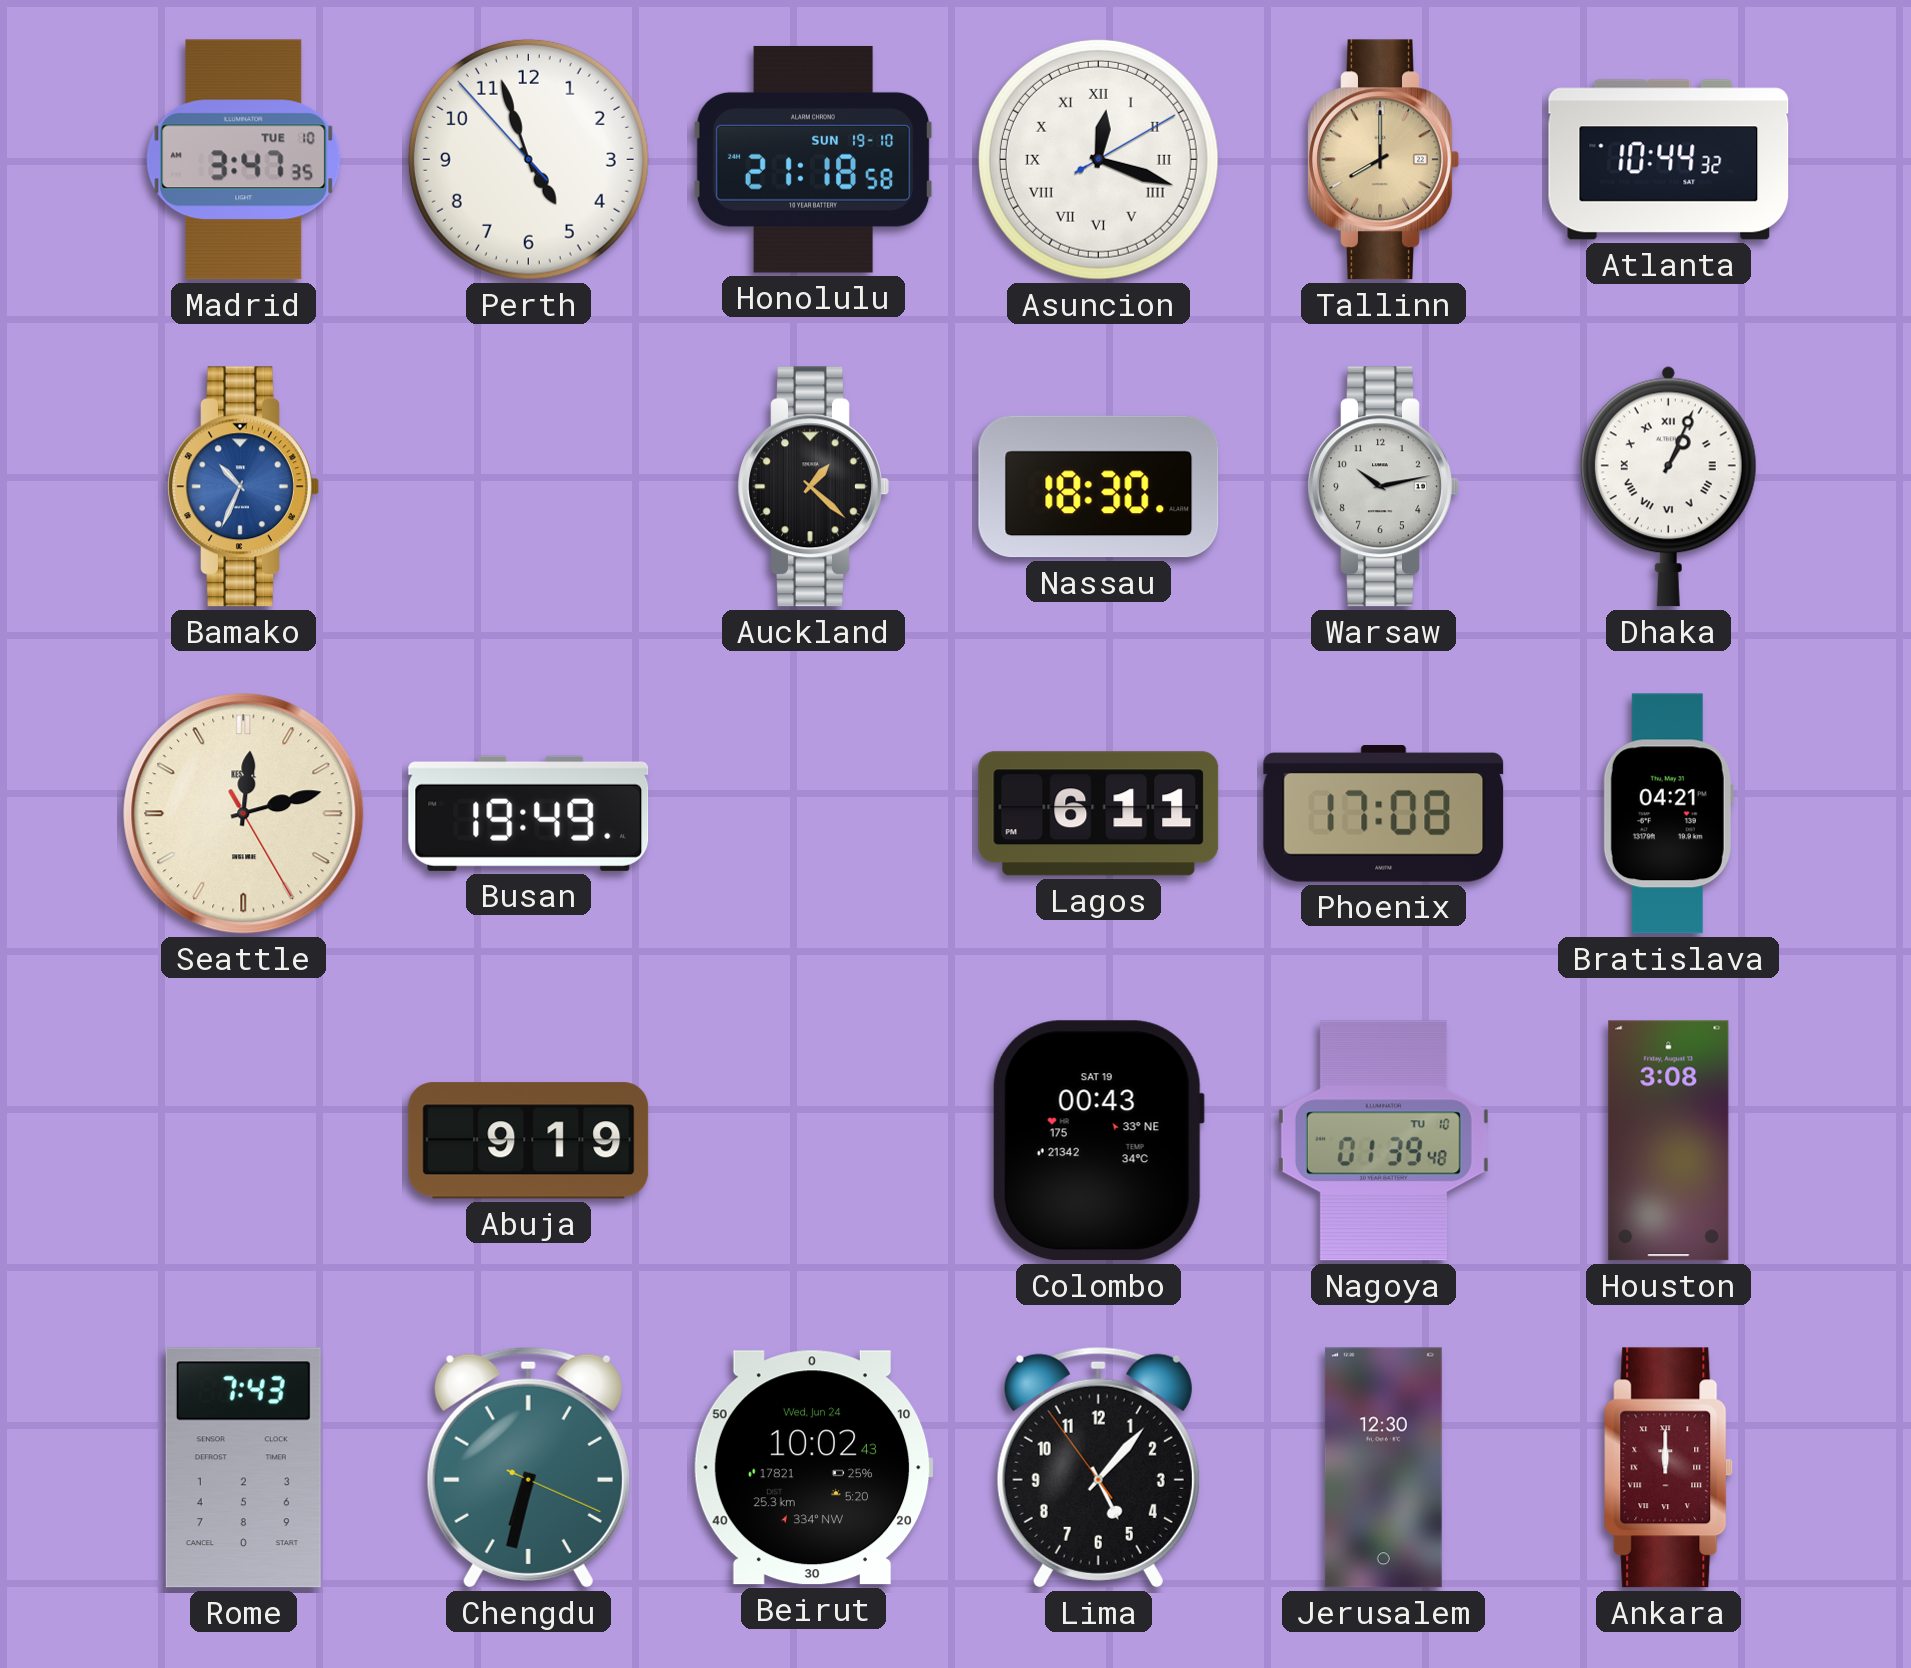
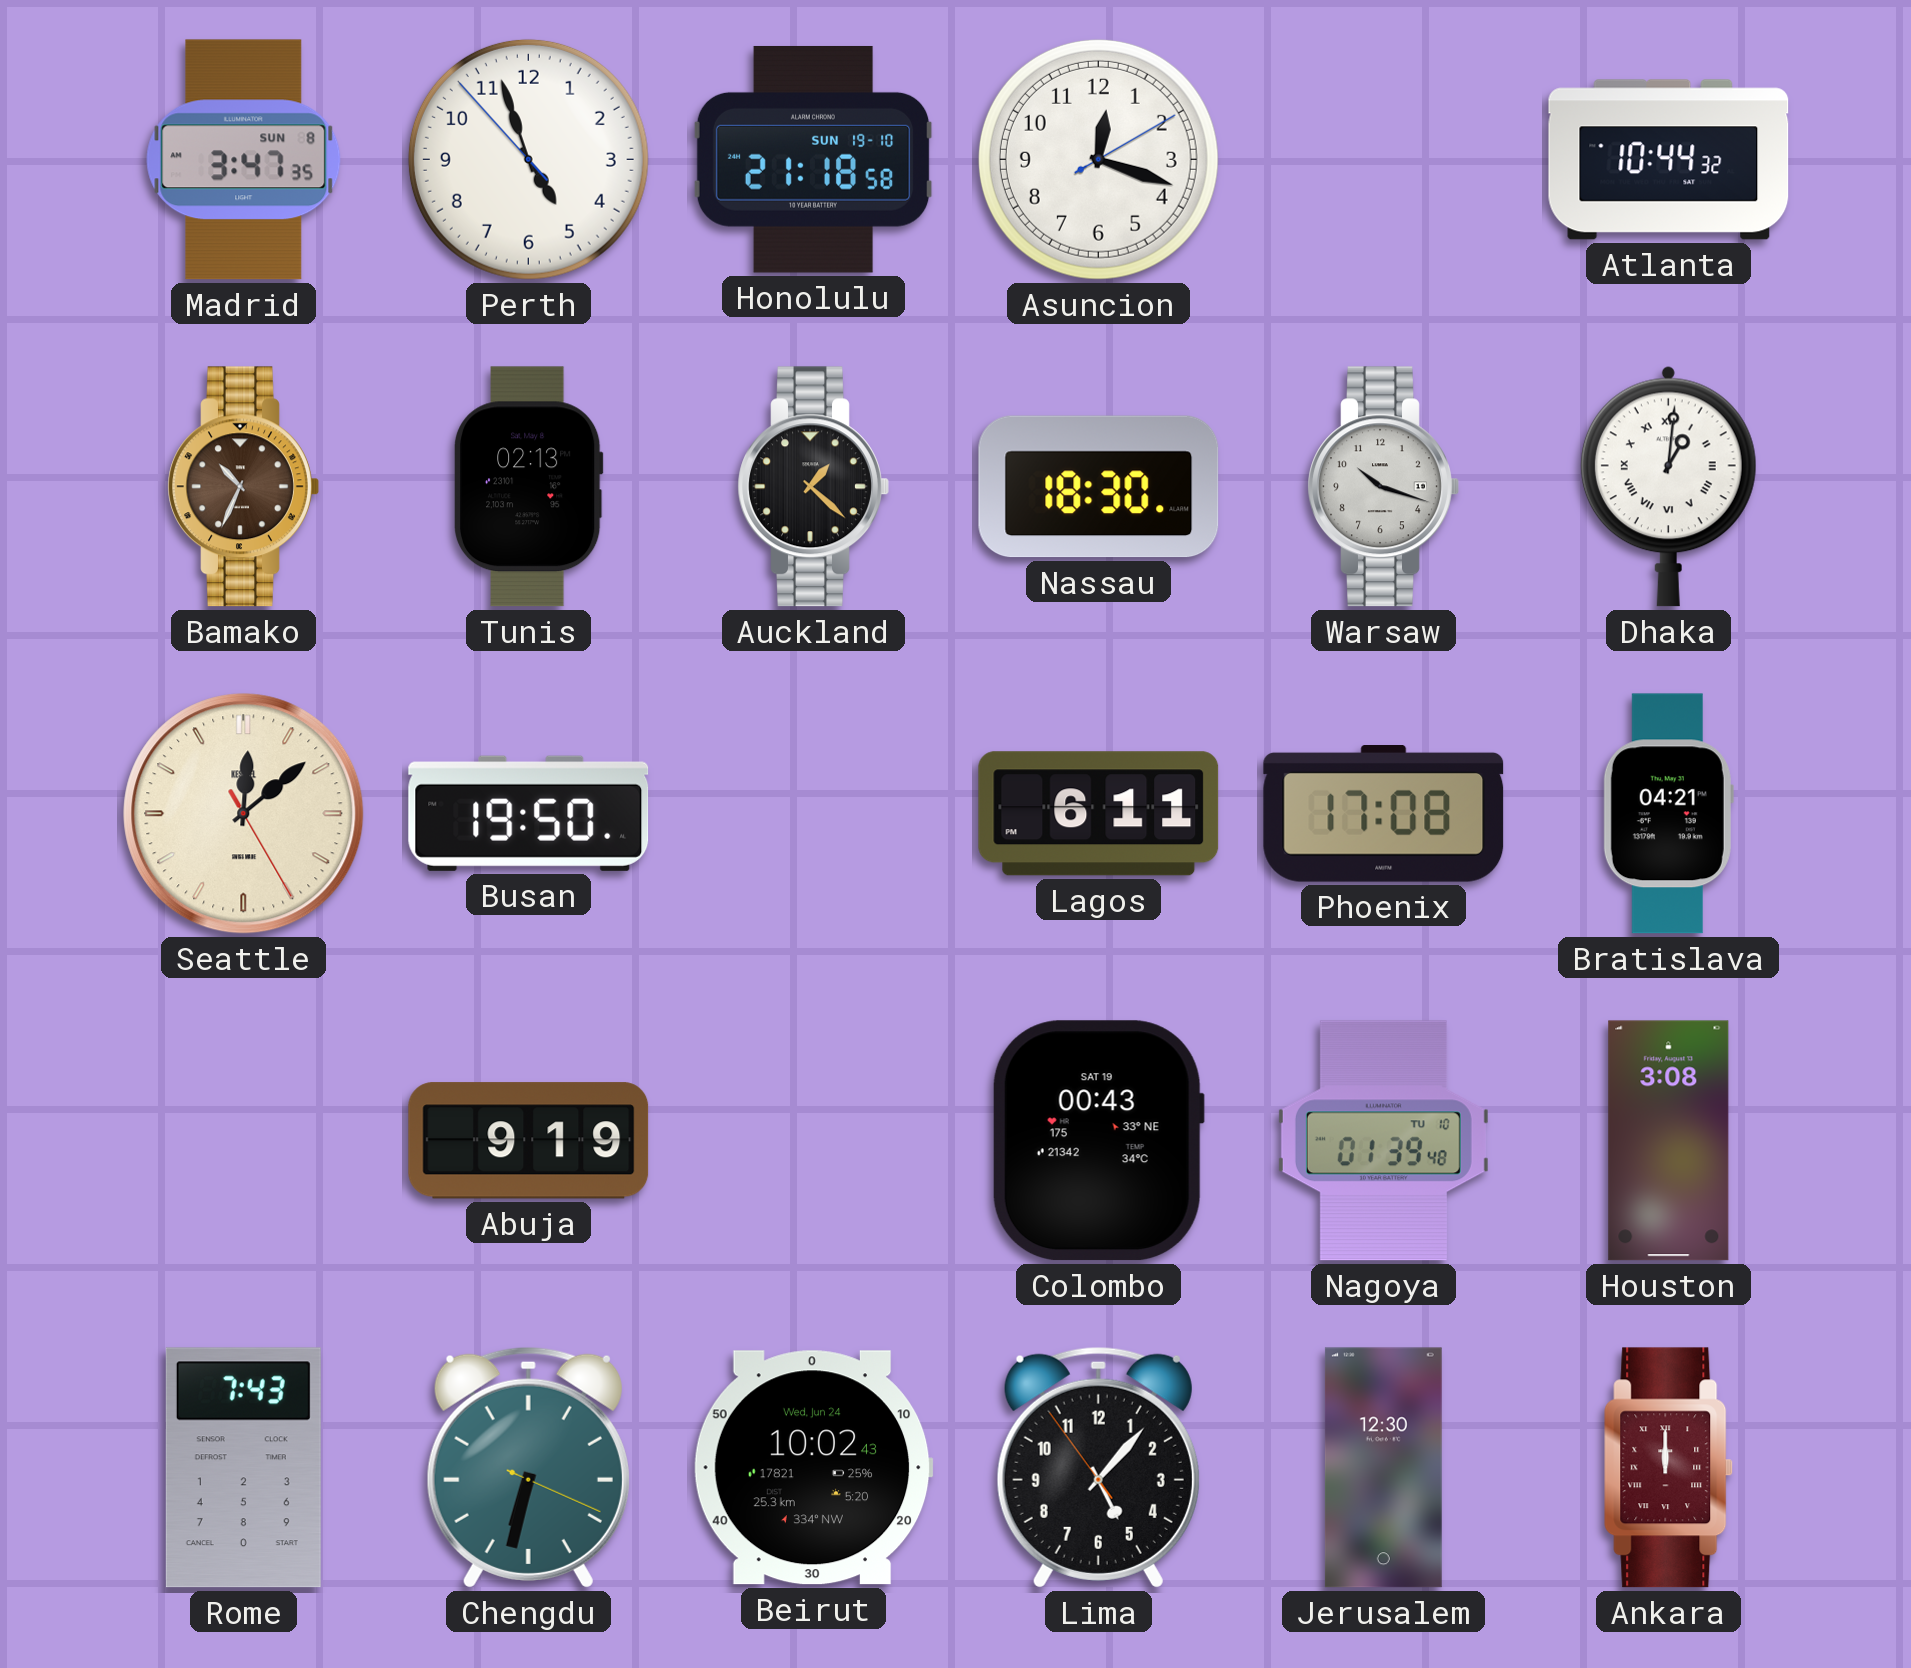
Madrid date: TUE 10 -> SUN 8
Asuncion numerals: Roman -> Arabic
Tallinn: 8:00 -> none
Bamako dial: blue -> brown
Tunis: none -> 02:13
Warsaw: 10:13 -> 10:18
Dhaka: 1:04 -> 1:01
Seattle: 12:12 -> 12:08
Busan: 19:49 -> 19:50
